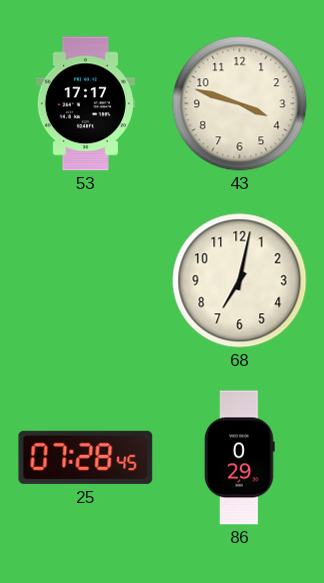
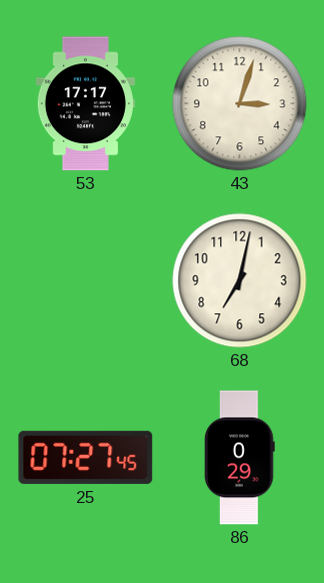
43: 3:48 -> 3:03
25: 07:28 -> 07:27
